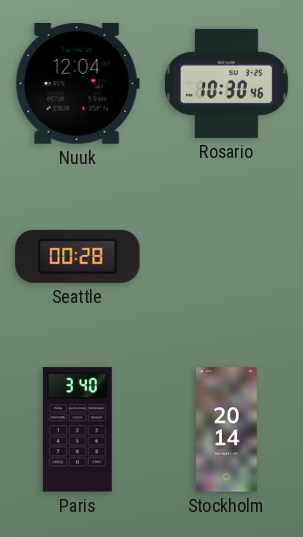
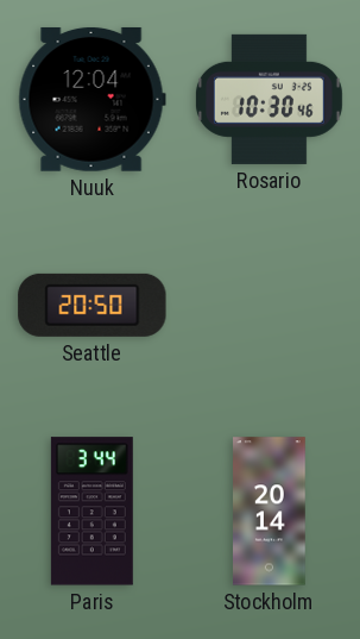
Seattle: 00:28 -> 20:50
Paris: 3:40 -> 3:44
